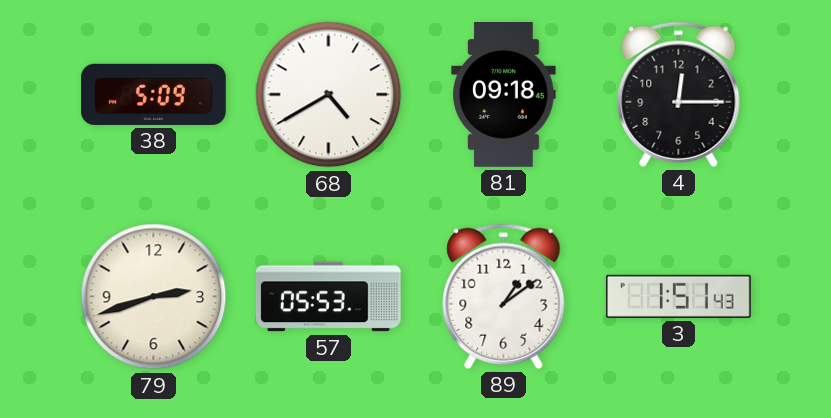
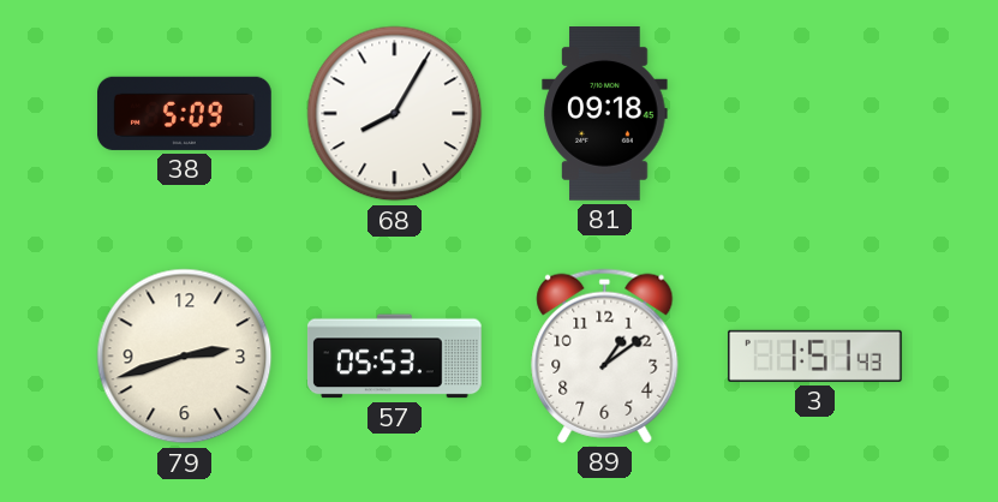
68: 4:40 -> 8:05
4: 12:15 -> none
